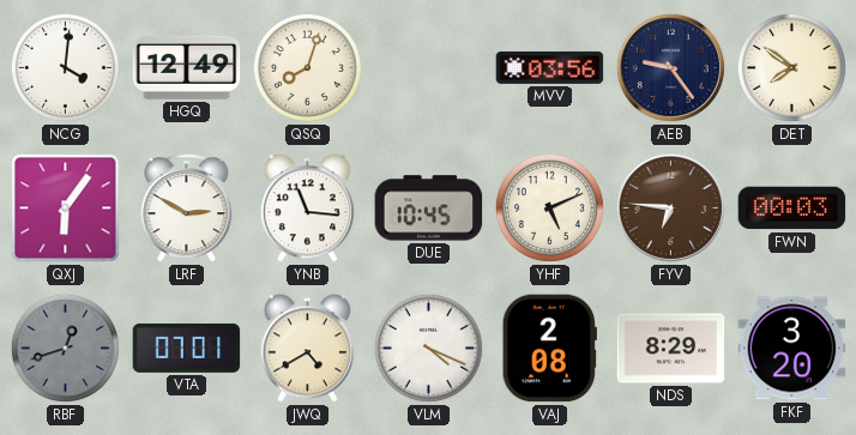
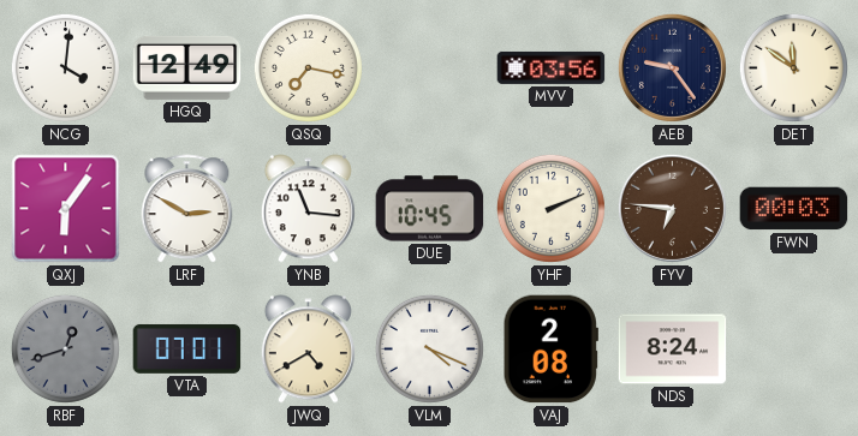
QSQ: 8:03 -> 7:17
DET: 7:51 -> 11:51
YHF: 5:11 -> 2:11
NDS: 8:29 -> 8:24
FKF: 3:20 -> none
